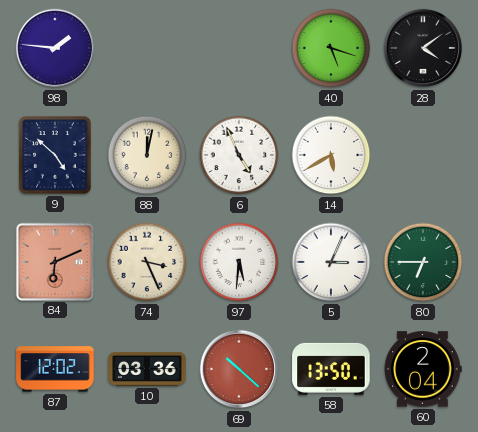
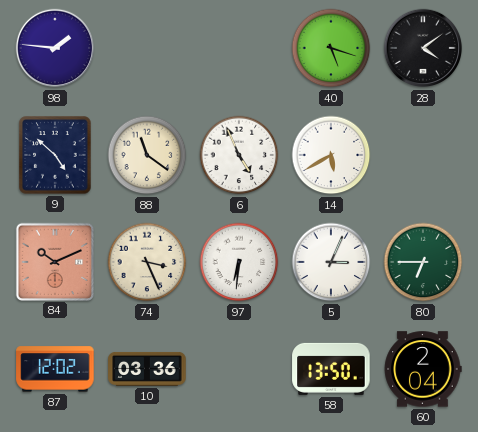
88: 12:02 -> 11:21
84: 6:11 -> 10:11
97: 5:31 -> 6:31
69: 10:22 -> none
